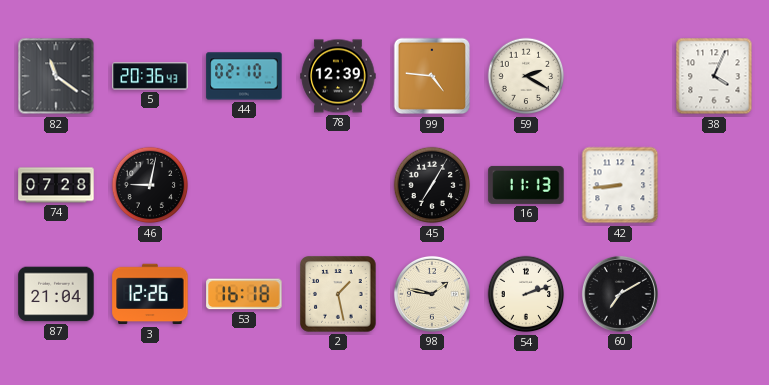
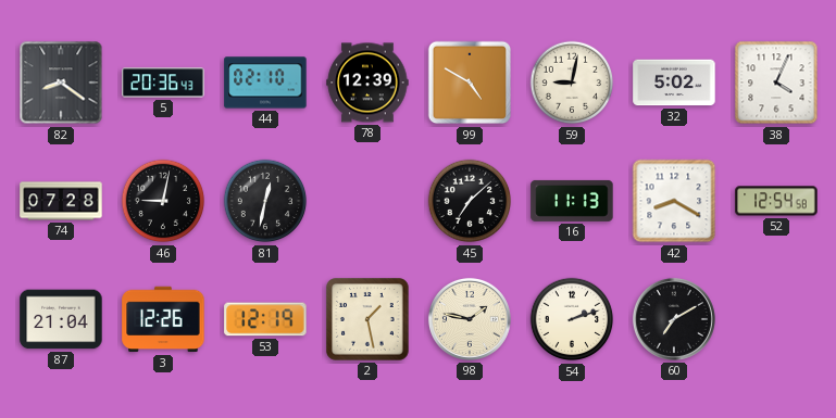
82: 11:21 -> 8:21
99: 4:46 -> 4:50
59: 2:20 -> 9:02
32: none -> 5:02
81: none -> 12:32
45: 7:05 -> 7:08
42: 8:44 -> 8:20
52: none -> 12:54
53: 16:18 -> 12:19
